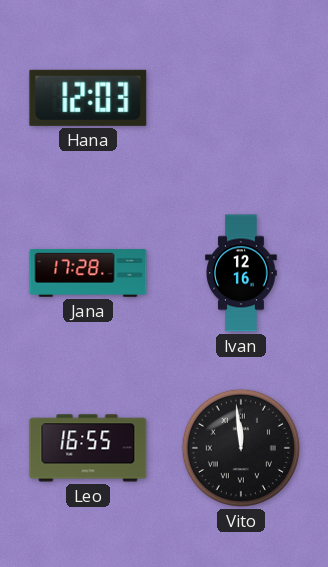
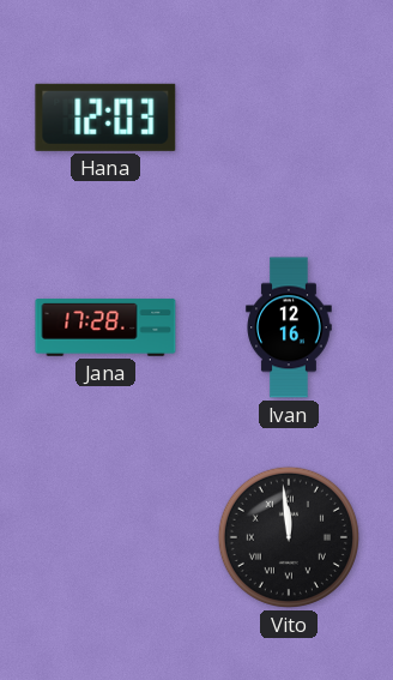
Leo: 16:55 -> none
